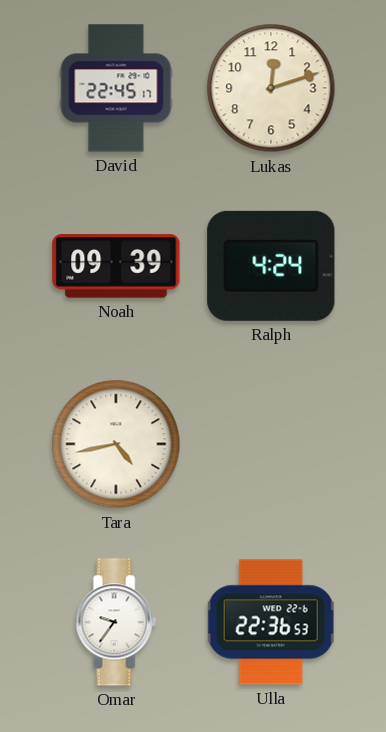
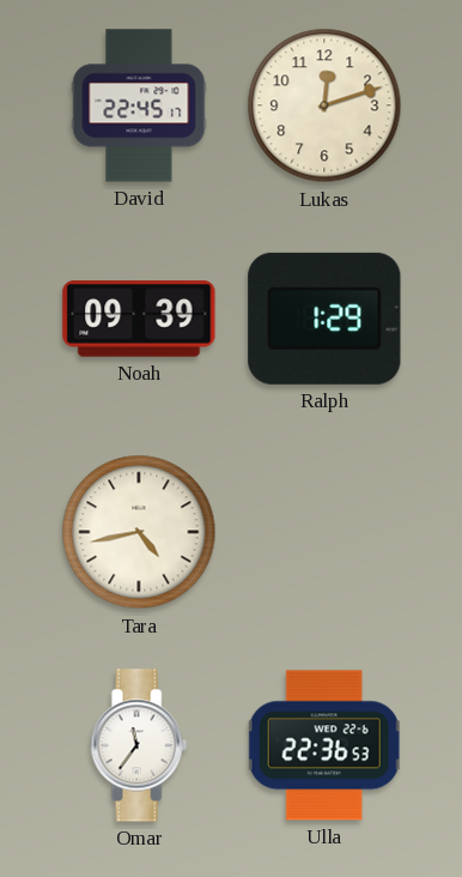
Ralph: 4:24 -> 1:29
Omar: 9:36 -> 11:36
